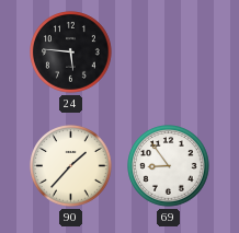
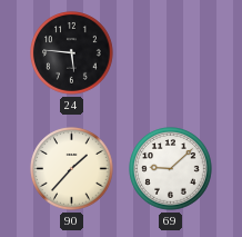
69: 8:54 -> 9:08
